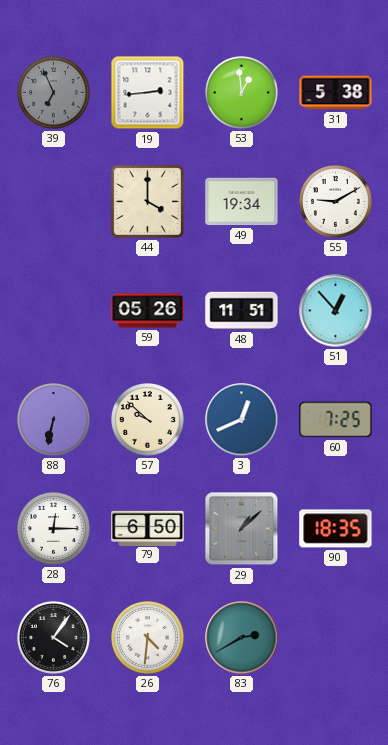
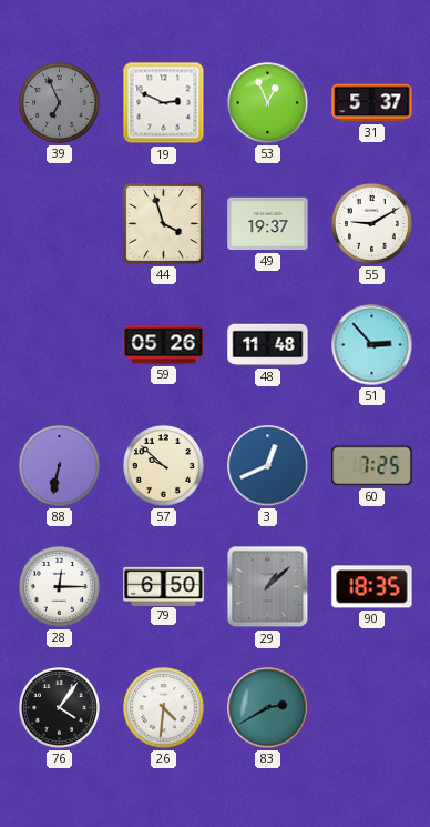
19: 2:44 -> 2:49
53: 12:59 -> 12:56
31: 5:38 -> 5:37
44: 4:00 -> 3:57
49: 19:34 -> 19:37
48: 11:51 -> 11:48
51: 12:53 -> 2:53
